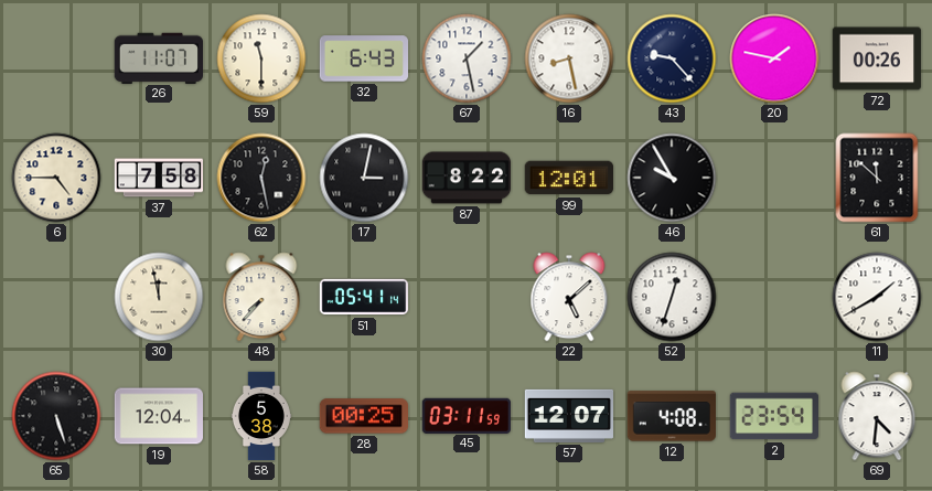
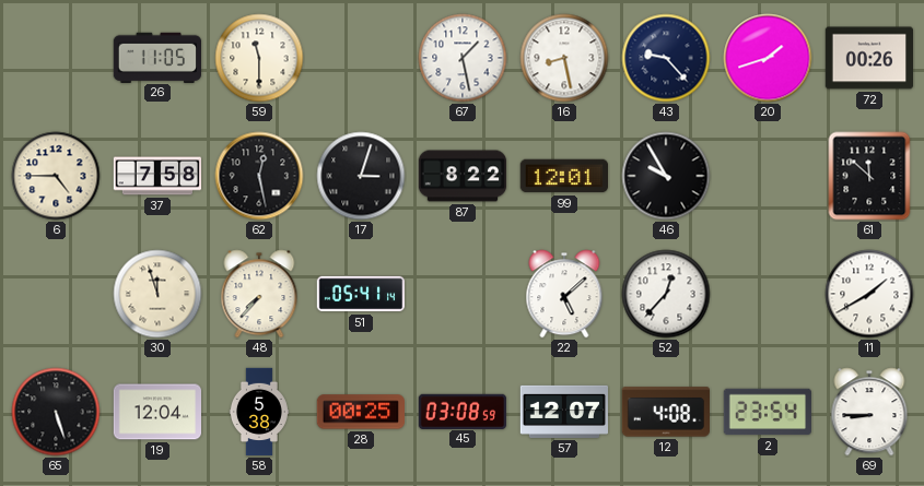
26: 11:07 -> 11:05
32: 6:43 -> none
20: 1:47 -> 1:42
17: 3:02 -> 3:03
30: 11:58 -> 11:57
52: 12:33 -> 12:37
45: 03:11 -> 03:08
69: 4:31 -> 8:45
